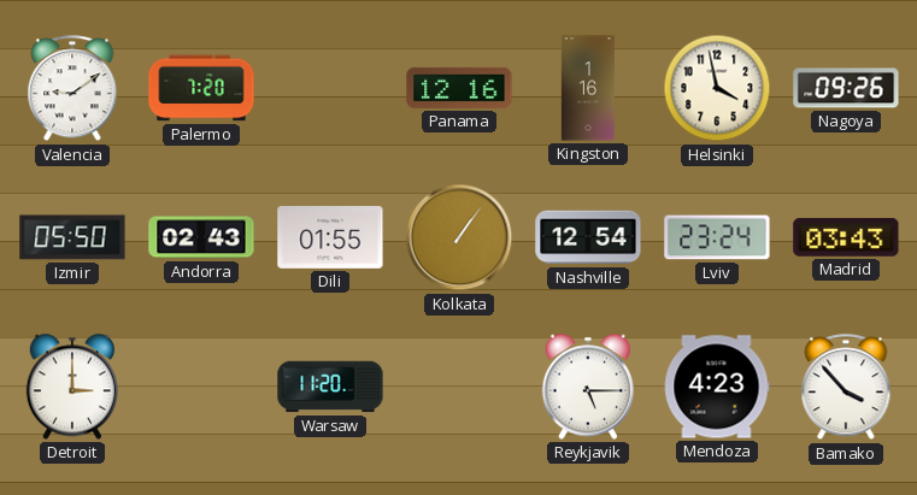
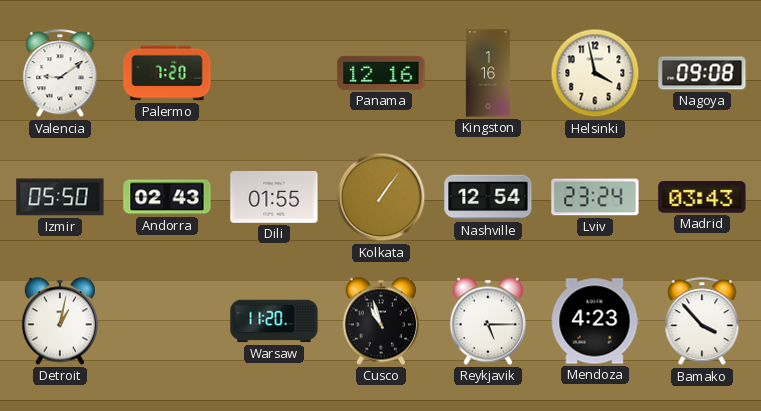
Nagoya: 09:26 -> 09:08
Detroit: 3:00 -> 1:02
Cusco: none -> 10:57
